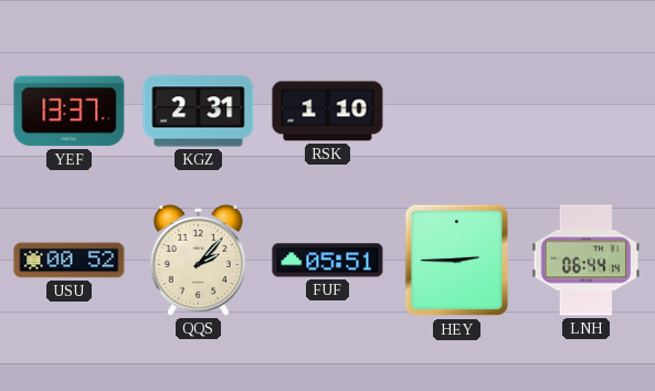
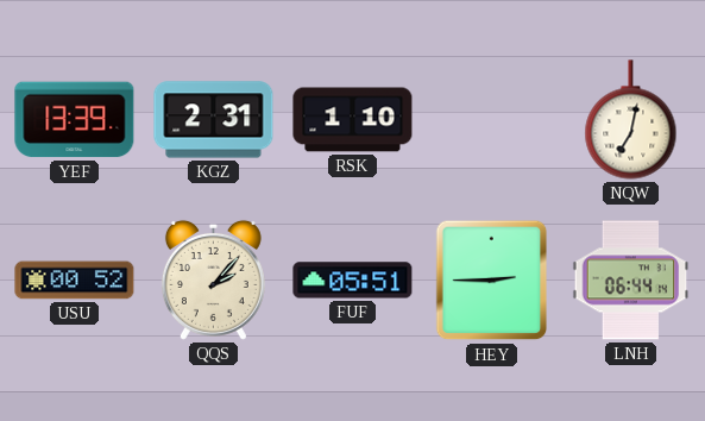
YEF: 13:37 -> 13:39
NQW: none -> 7:02
